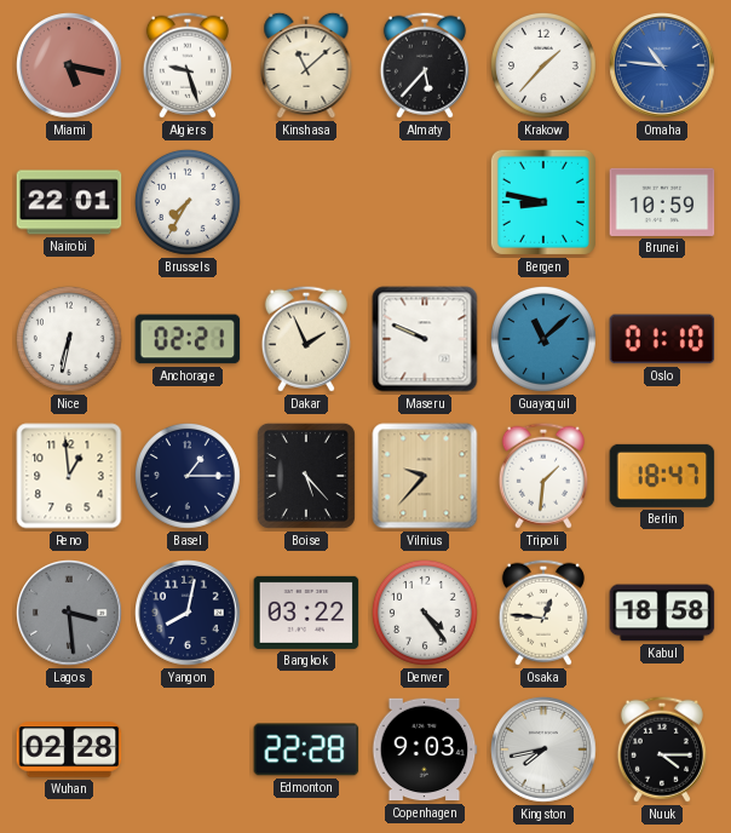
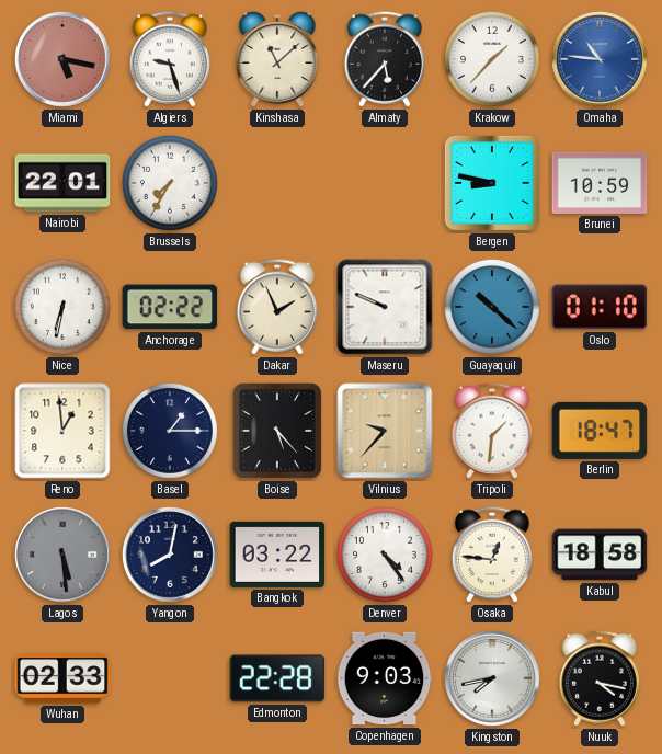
Anchorage: 02:21 -> 02:22
Guayaquil: 11:08 -> 10:22
Lagos: 3:29 -> 5:29
Wuhan: 02:28 -> 02:33
Nuuk: 4:15 -> 4:17
